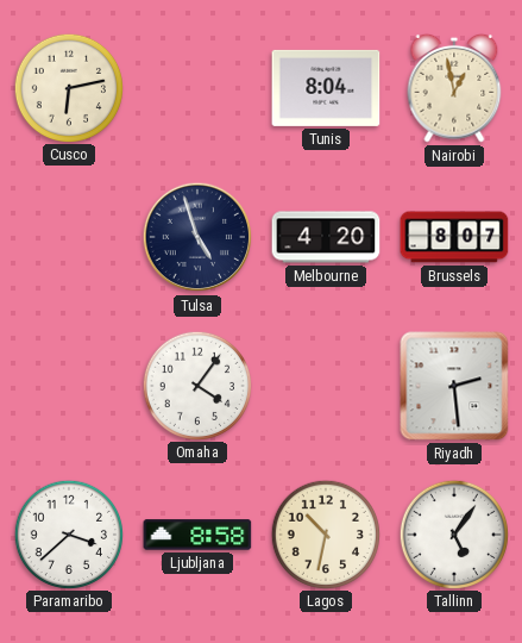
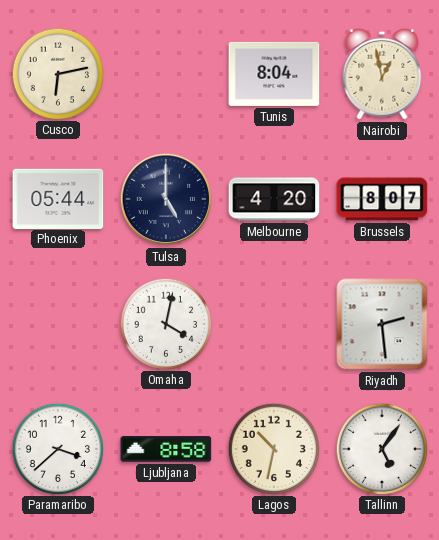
Phoenix: none -> 05:44
Tulsa: 4:57 -> 5:00
Omaha: 4:06 -> 4:02
